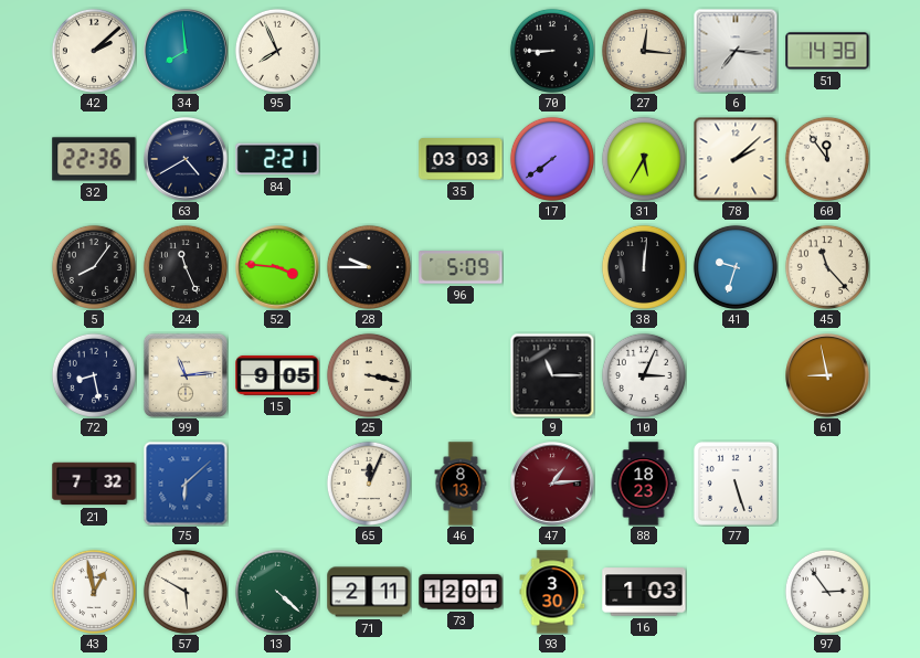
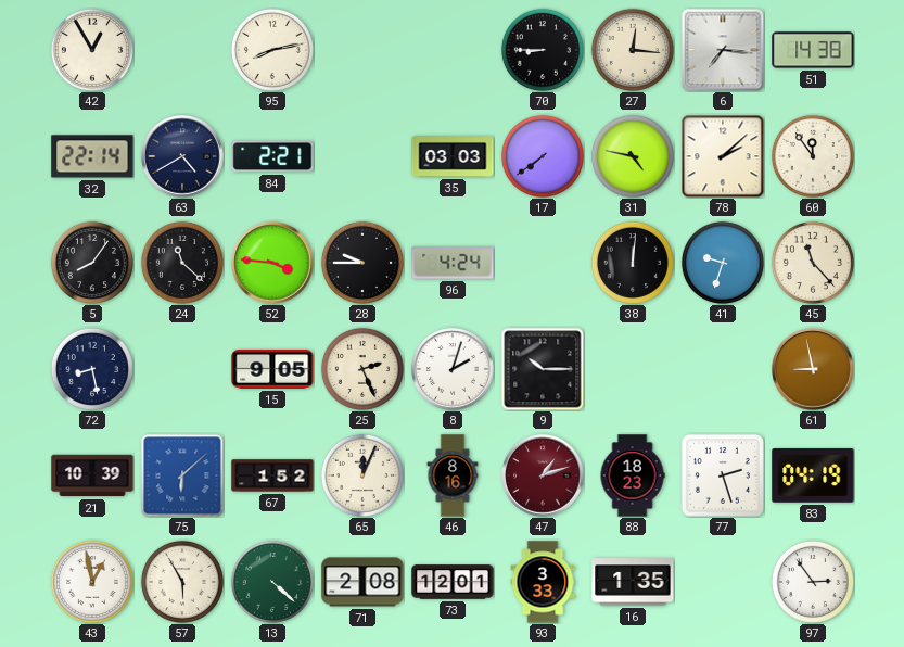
42: 2:08 -> 12:55
34: 7:59 -> none
95: 7:56 -> 8:13
32: 22:36 -> 22:14
31: 5:35 -> 4:47
24: 11:26 -> 11:22
96: 5:09 -> 4:24
99: 11:14 -> none
25: 3:17 -> 2:26
8: none -> 2:03
9: 11:15 -> 10:15
10: 3:04 -> none
21: 7:32 -> 10:39
67: none -> 1:52
46: 8:13 -> 8:16
47: 1:14 -> 1:12
77: 5:27 -> 2:27
83: none -> 04:19
57: 5:50 -> 5:55
71: 2:11 -> 2:08
93: 3:30 -> 3:33
16: 1:03 -> 1:35
